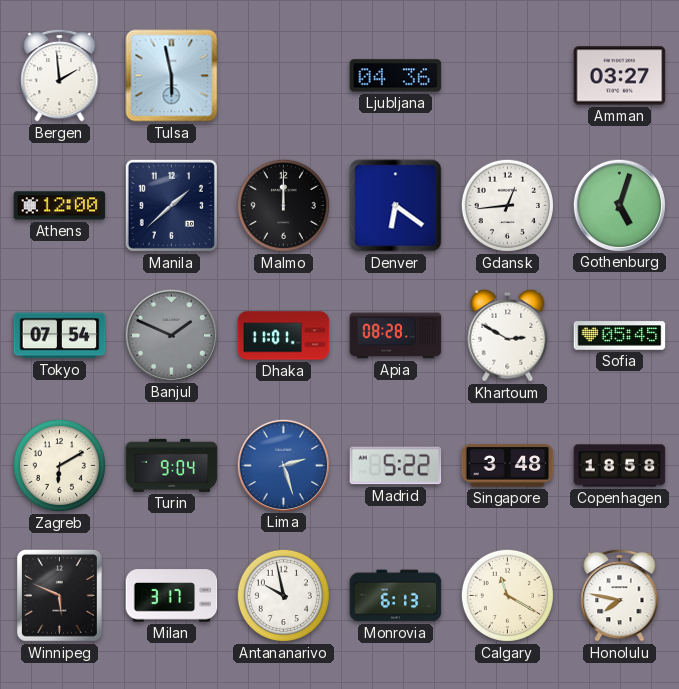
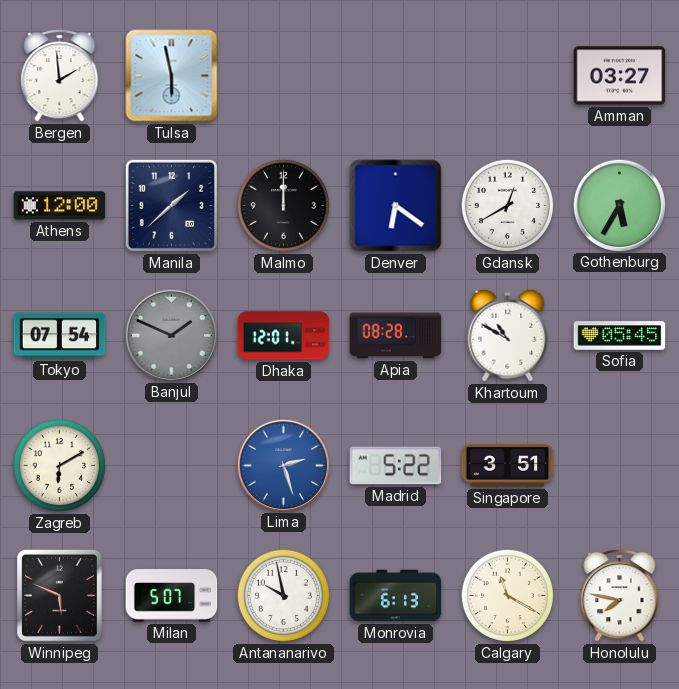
Ljubljana: 04:36 -> none
Gdansk: 12:44 -> 12:40
Gothenburg: 5:03 -> 5:35
Dhaka: 11:01 -> 12:01
Khartoum: 2:50 -> 10:50
Turin: 9:04 -> none
Singapore: 3:48 -> 3:51
Copenhagen: 18:58 -> none
Milan: 3:17 -> 5:07
